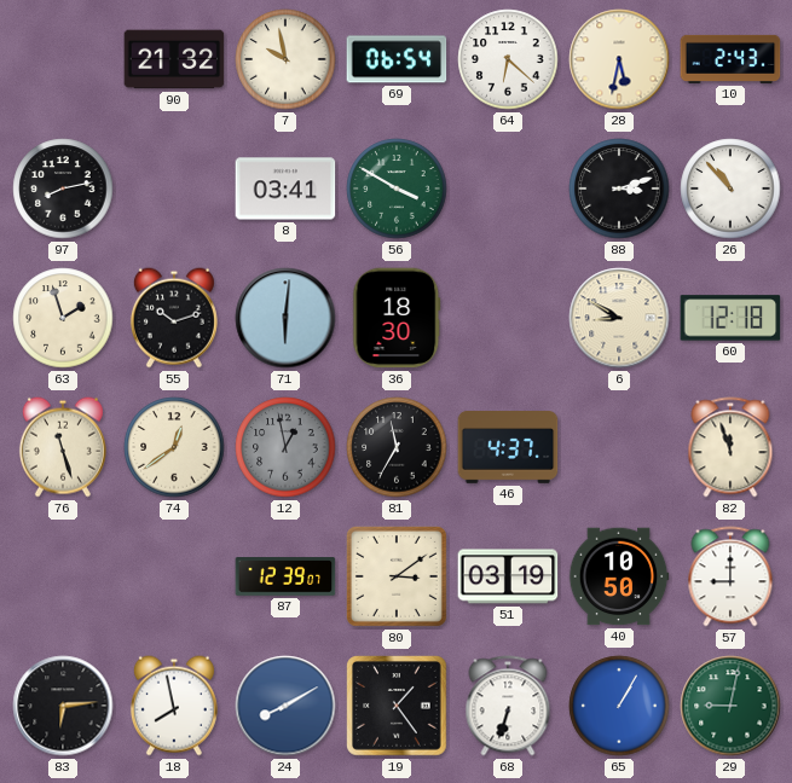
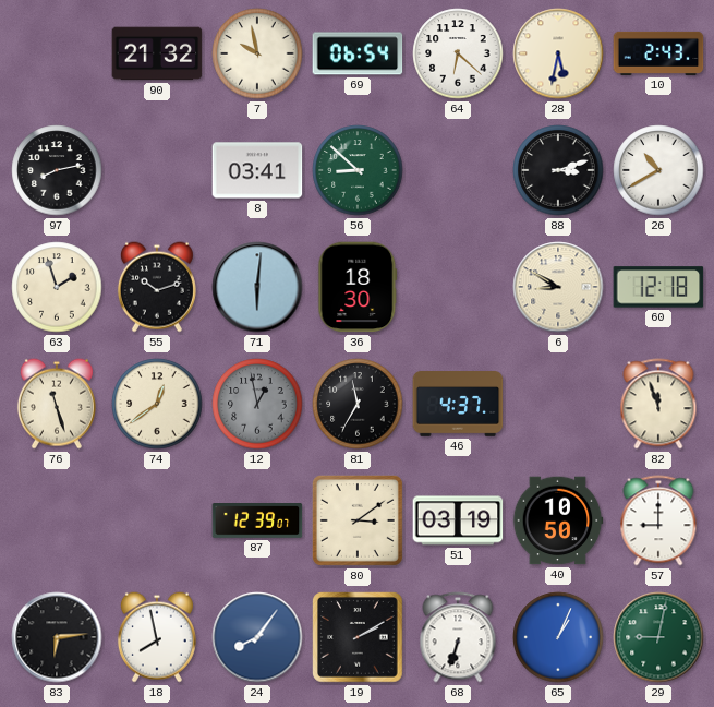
56: 3:50 -> 8:52
26: 10:53 -> 10:40
24: 8:10 -> 8:06
19: 1:24 -> 2:10
65: 1:05 -> 1:04
